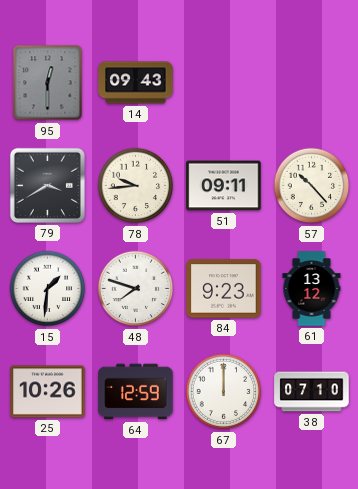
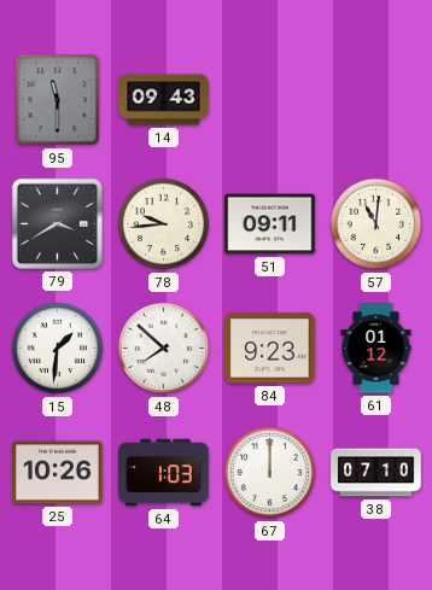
95: 12:30 -> 11:30
57: 10:23 -> 11:01
48: 7:48 -> 7:52
61: 13:12 -> 01:12
64: 12:59 -> 1:03
